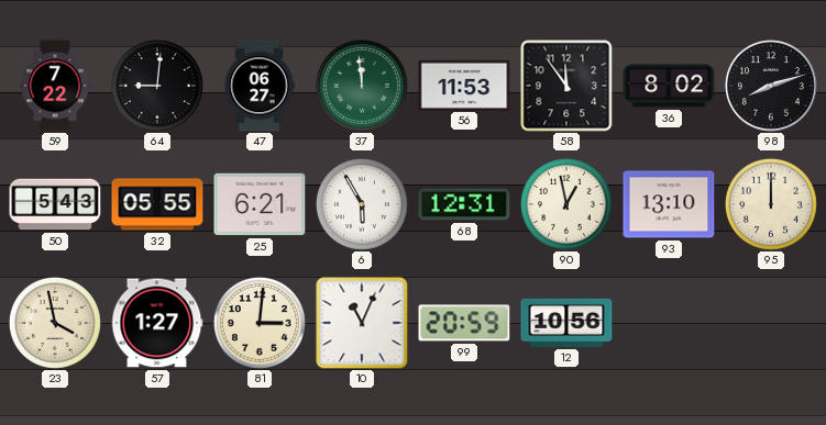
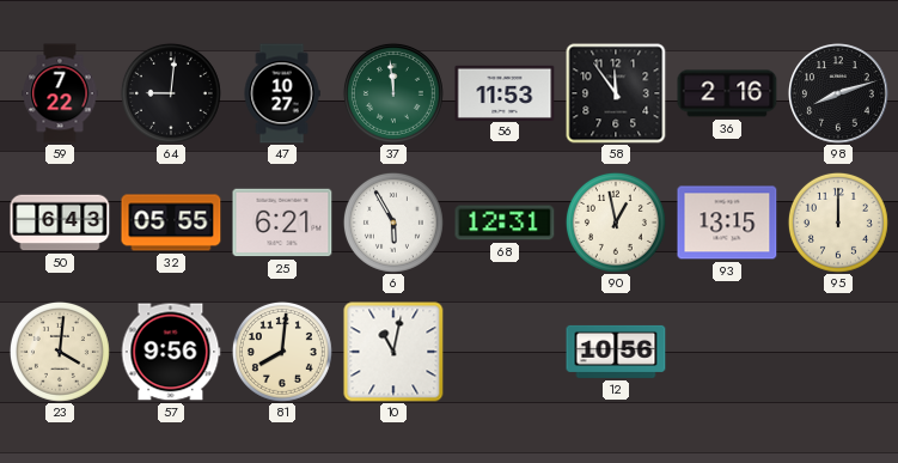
47: 06:27 -> 10:27
36: 8:02 -> 2:16
50: 5:43 -> 6:43
93: 13:10 -> 13:15
23: 3:58 -> 4:01
57: 1:27 -> 9:56
81: 3:01 -> 8:01
10: 11:04 -> 11:02
99: 20:59 -> none
